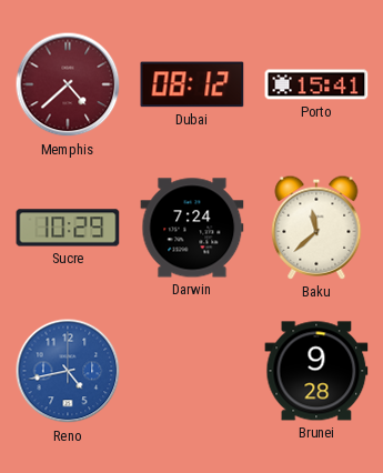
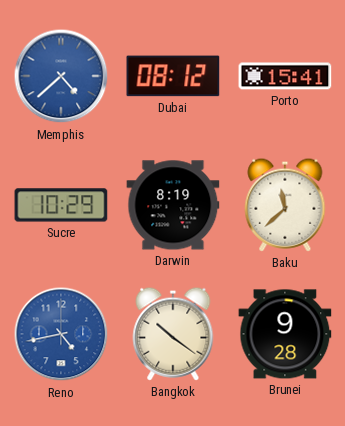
Memphis dial: burgundy -> blue
Darwin: 7:24 -> 8:19
Bangkok: none -> 10:21
